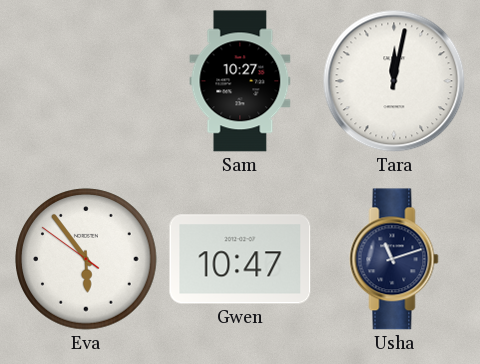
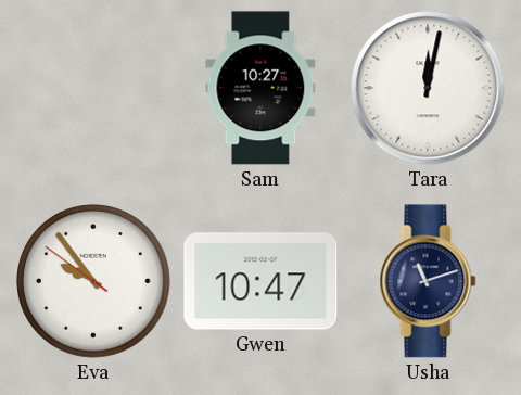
Eva: 5:53 -> 9:53
